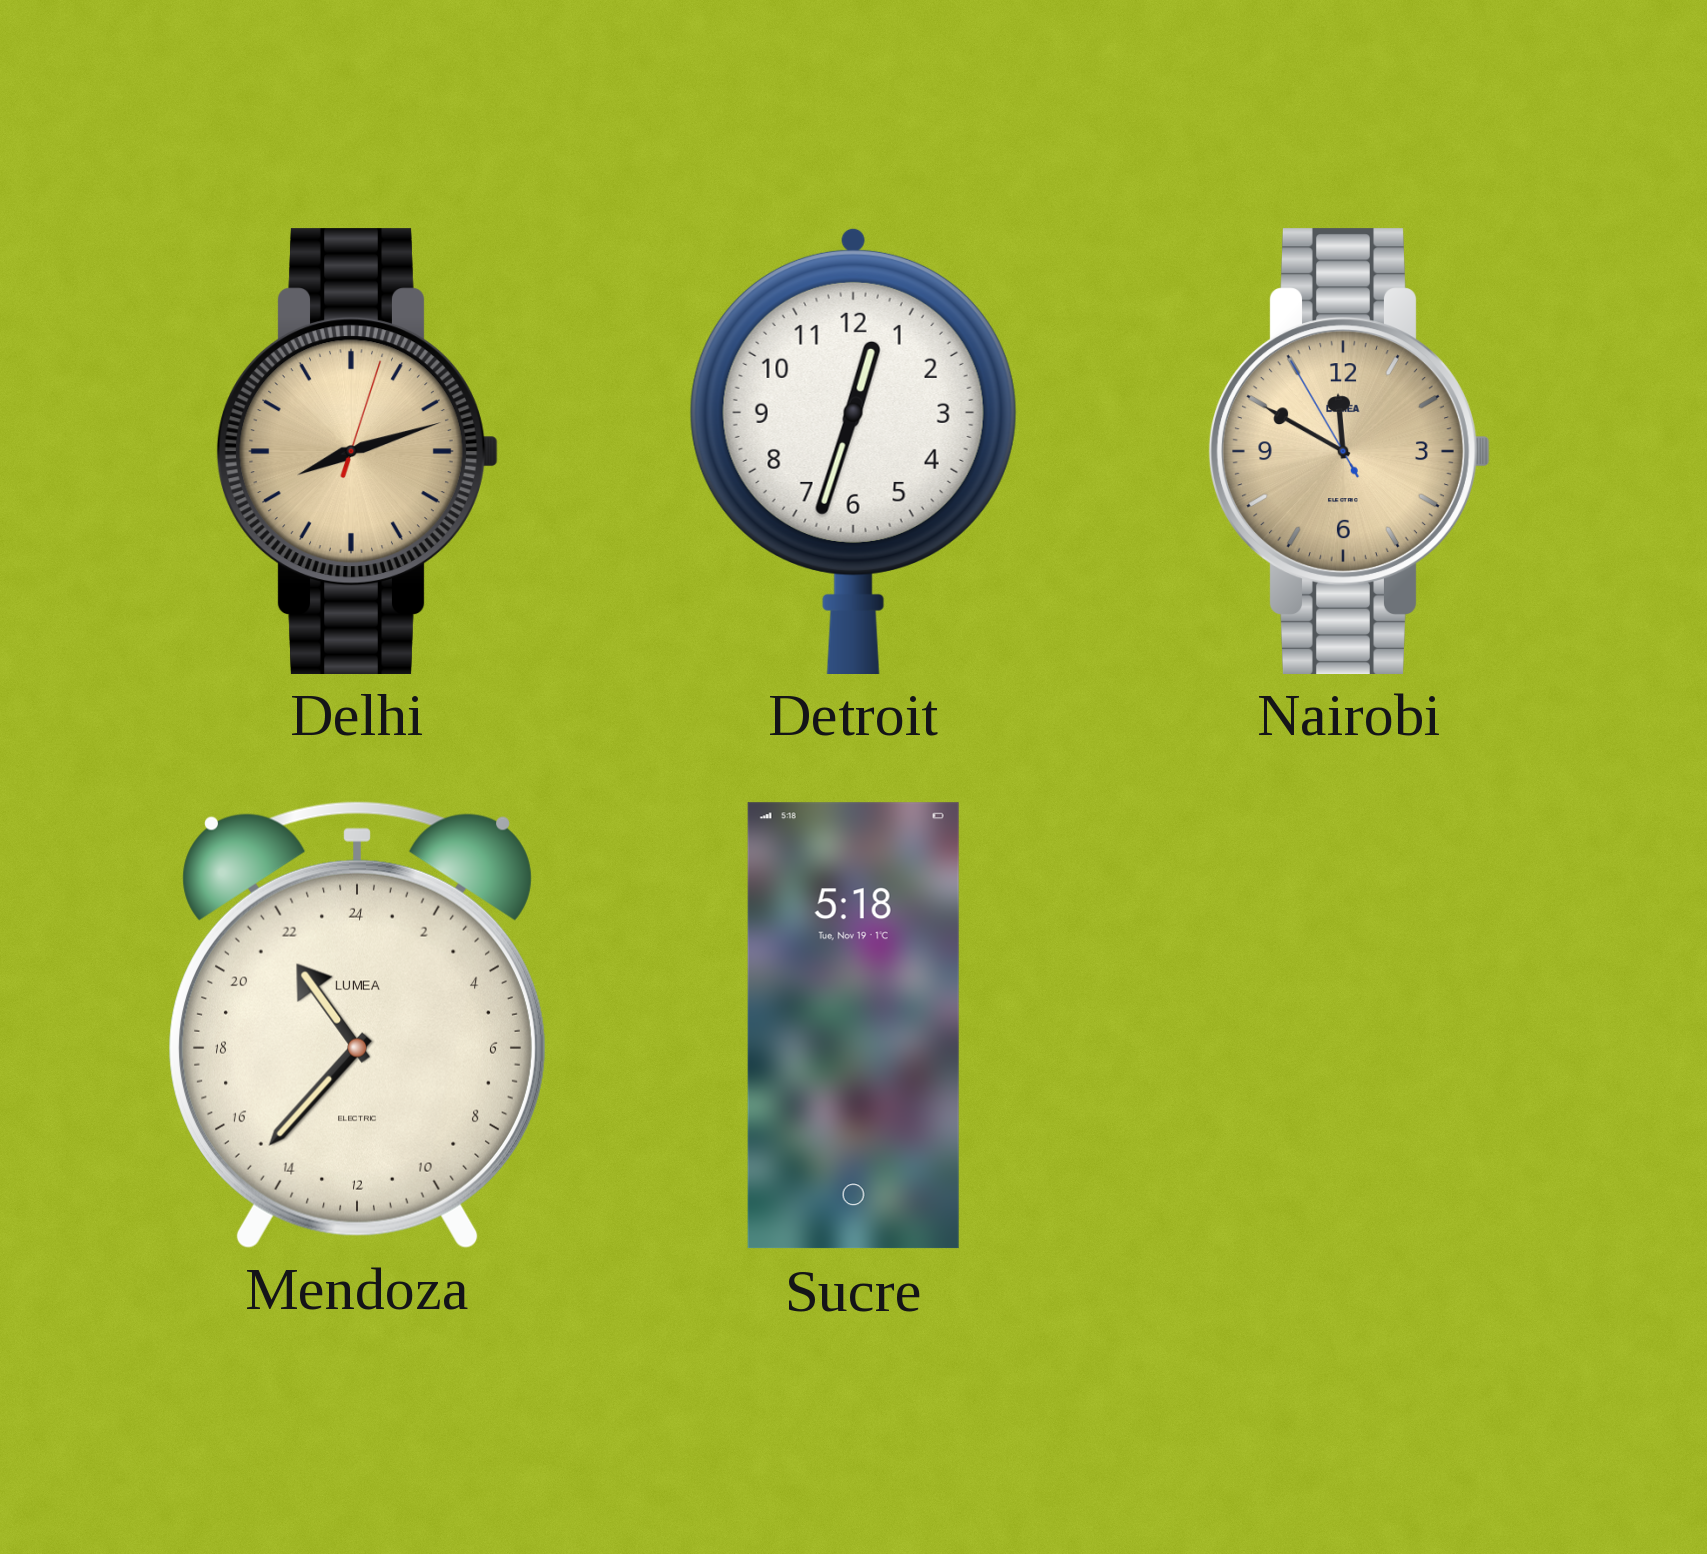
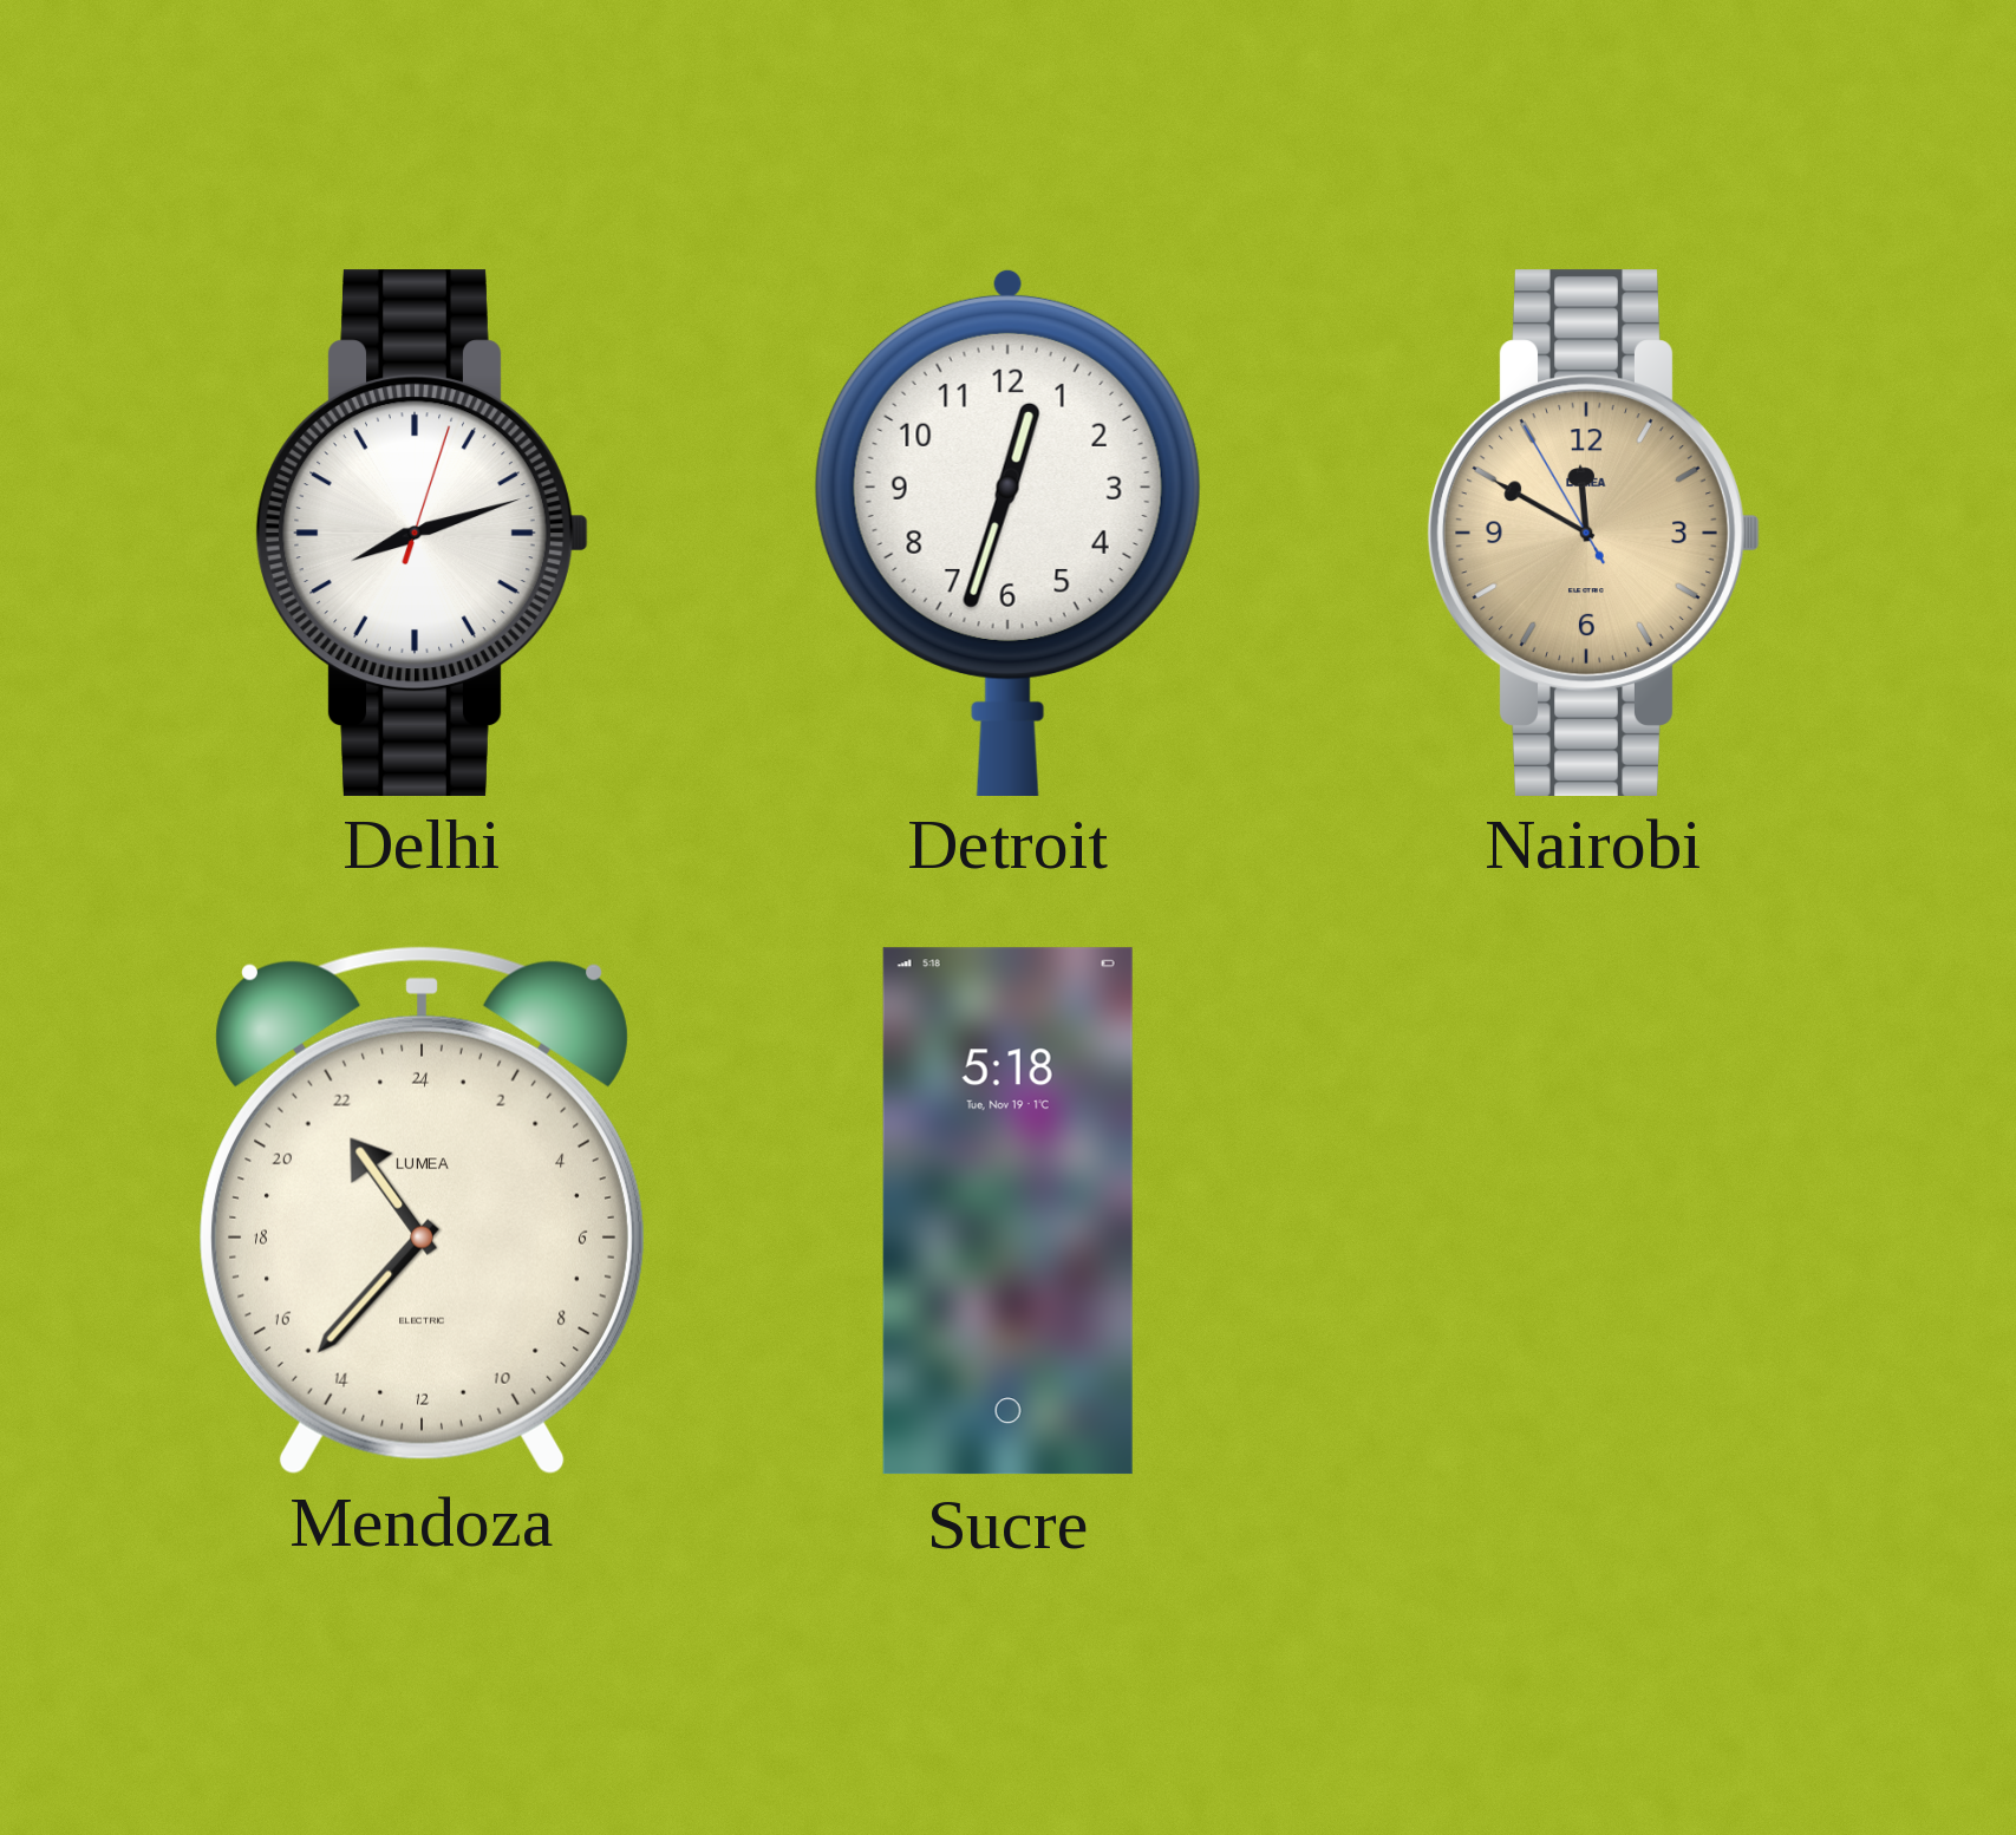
Delhi dial: champagne -> white
